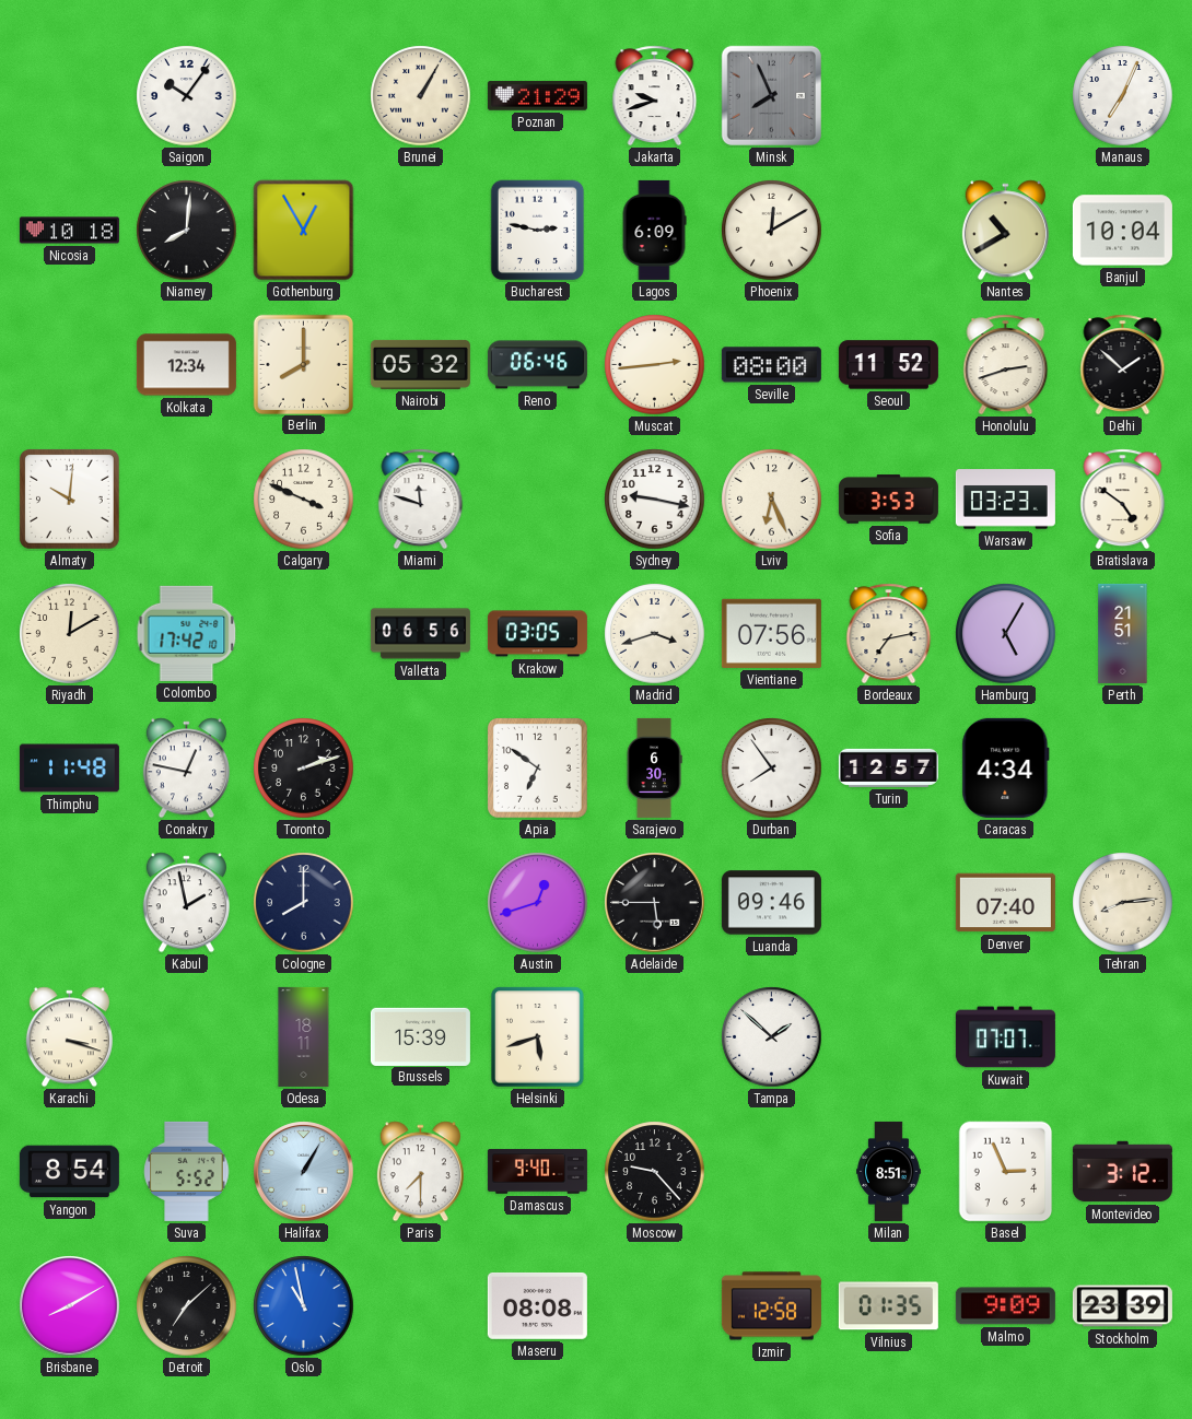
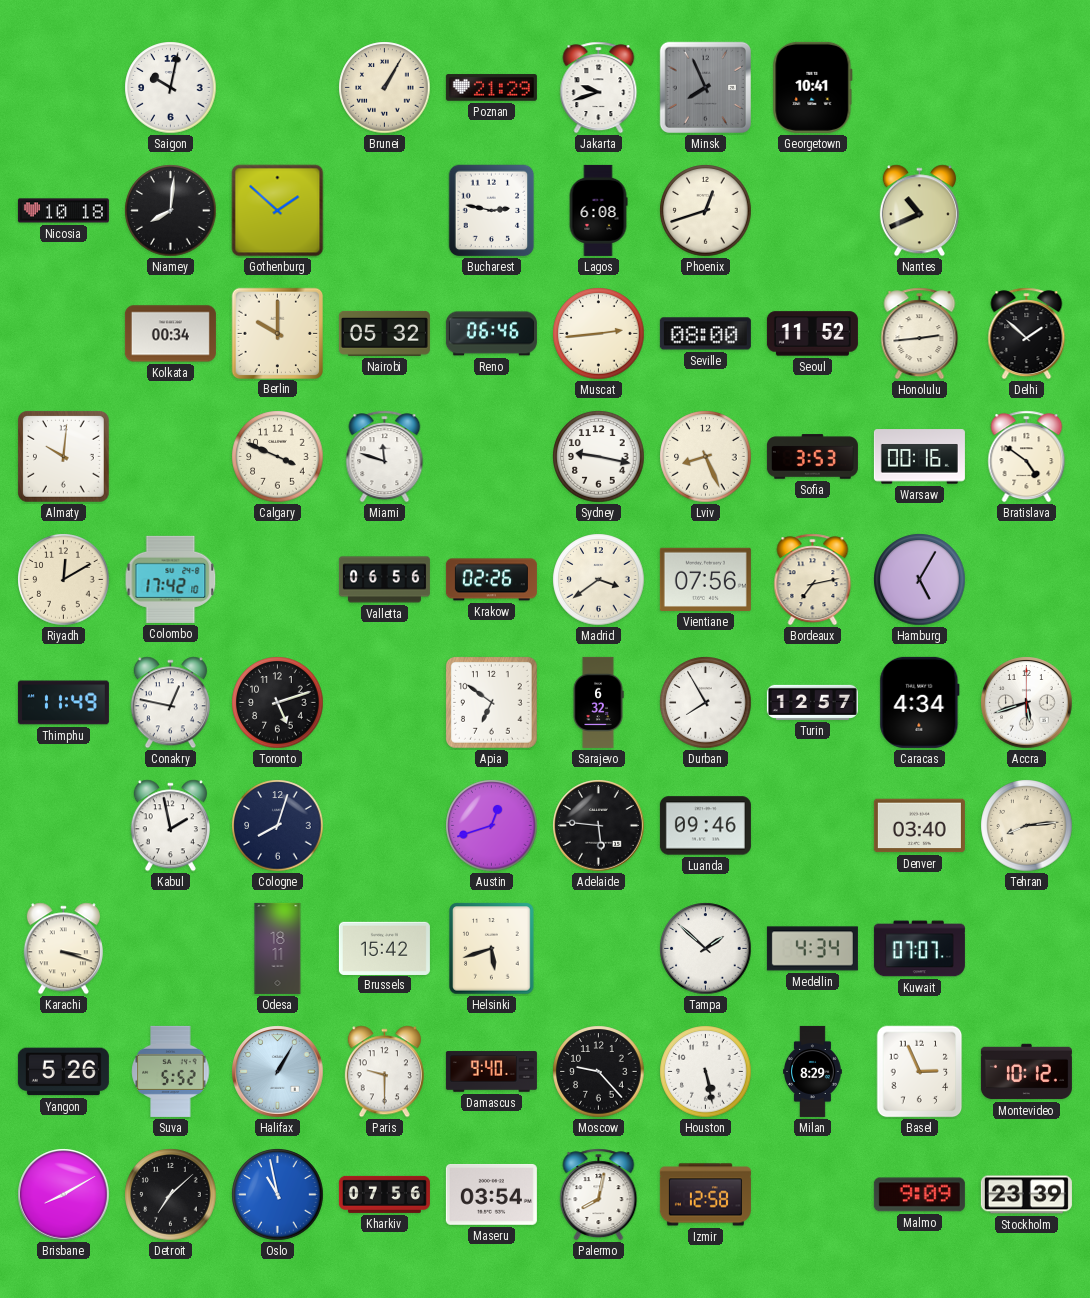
Saigon: 10:06 -> 10:02
Georgetown: none -> 10:41
Manaus: 7:04 -> none
Gothenburg: 12:55 -> 1:52
Lagos: 6:09 -> 6:08
Phoenix: 12:10 -> 12:42
Nantes: 10:40 -> 10:41
Banjul: 10:04 -> none
Kolkata: 12:34 -> 00:34
Berlin: 8:00 -> 10:00
Honolulu: 2:42 -> 2:44
Lviv: 6:26 -> 8:26
Warsaw: 03:23 -> 00:16
Krakow: 03:05 -> 02:26
Madrid: 3:42 -> 3:39
Perth: 21:51 -> none
Thimphu: 11:48 -> 11:49
Toronto: 2:12 -> 5:12
Sarajevo: 6:30 -> 6:32
Durban: 7:54 -> 7:55
Accra: none -> 5:42
Cologne: 8:00 -> 8:03
Adelaide: 5:45 -> 5:46
Denver: 07:40 -> 03:40
Brussels: 15:39 -> 15:42
Medellin: none -> 4:34
Yangon: 8:54 -> 5:26
Paris: 7:30 -> 9:30
Houston: none -> 5:28
Milan: 8:51 -> 8:29
Montevideo: 3:12 -> 10:12
Kharkiv: none -> 07:56
Maseru: 08:08 -> 03:54
Palermo: none -> 8:02
Vilnius: 01:35 -> none
